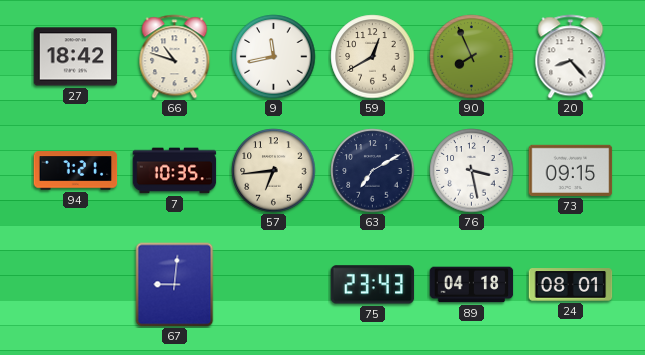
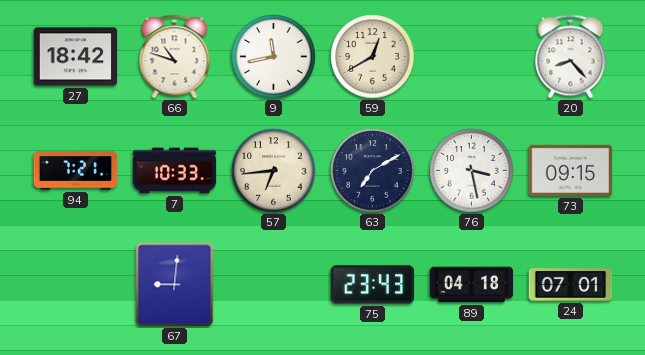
90: 7:56 -> none
7: 10:35 -> 10:33
24: 08:01 -> 07:01
